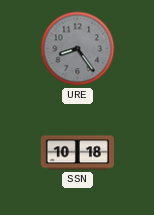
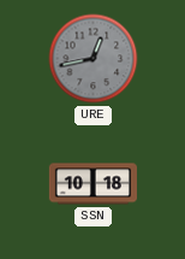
URE: 8:24 -> 12:43
